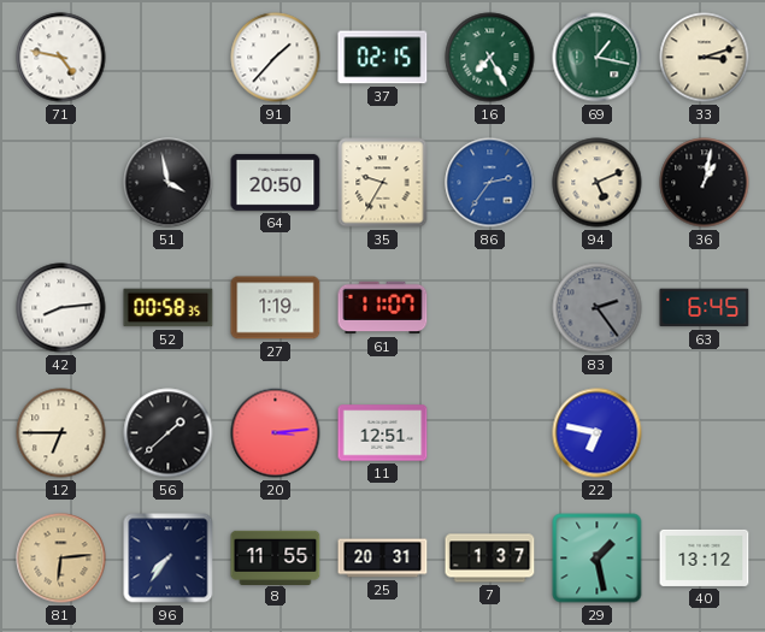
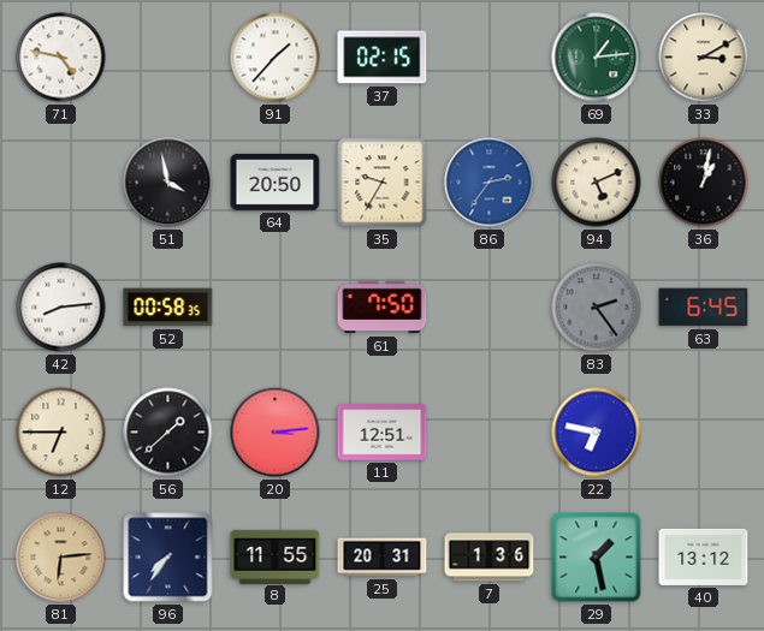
16: 7:25 -> none
69: 1:17 -> 1:14
33: 3:12 -> 3:10
27: 1:19 -> none
61: 11:07 -> 7:50
7: 1:37 -> 1:36
